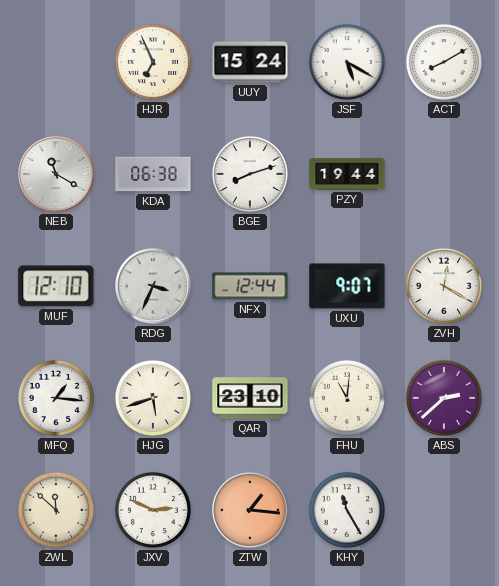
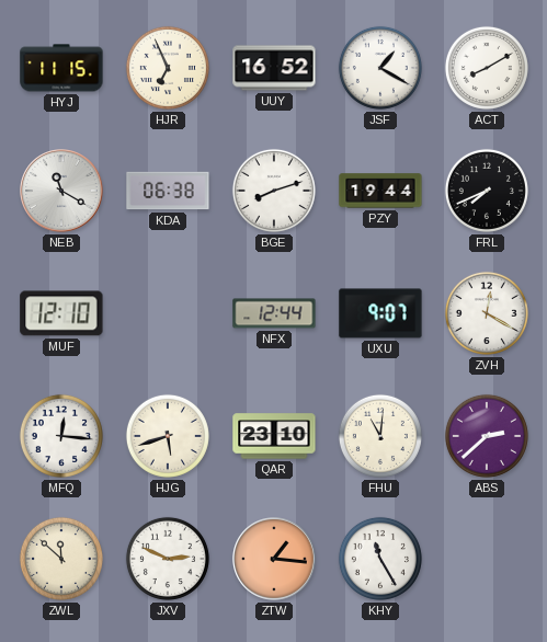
HYJ: none -> 11:15
UUY: 15:24 -> 16:52
JSF: 5:20 -> 1:20
FRL: none -> 7:41
RDG: 3:34 -> none
MFQ: 1:16 -> 12:16
